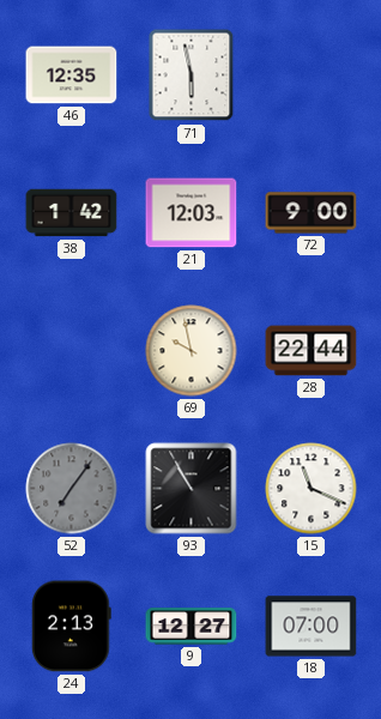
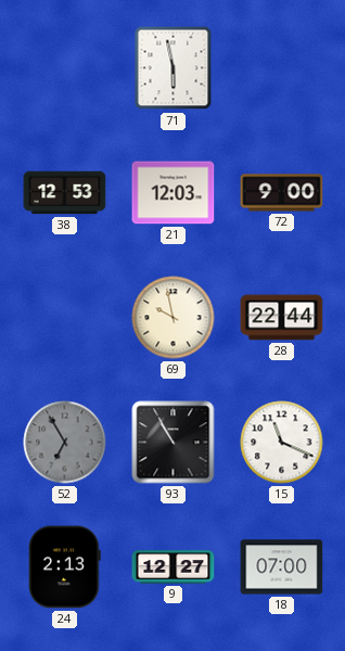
46: 12:35 -> none
38: 1:42 -> 12:53
52: 7:06 -> 6:55
